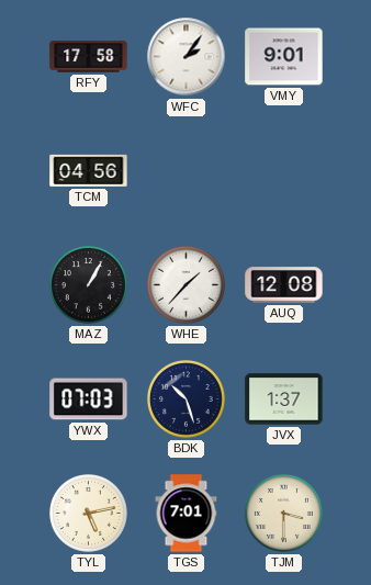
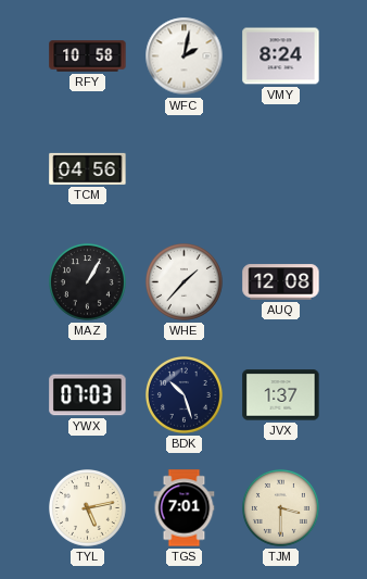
RFY: 17:58 -> 10:58
WFC: 2:06 -> 2:02
VMY: 9:01 -> 8:24
